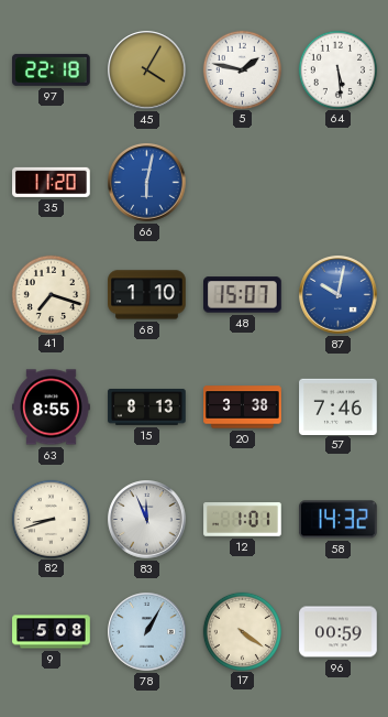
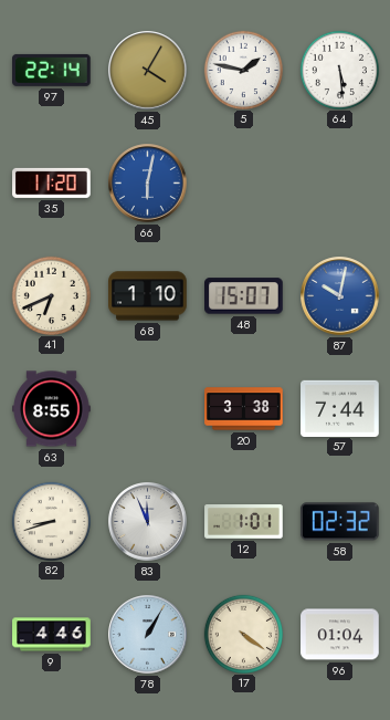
97: 22:18 -> 22:14
41: 7:18 -> 6:41
15: 8:13 -> none
57: 7:46 -> 7:44
58: 14:32 -> 02:32
9: 5:08 -> 4:46
96: 00:59 -> 01:04
